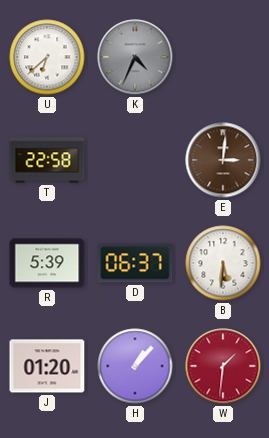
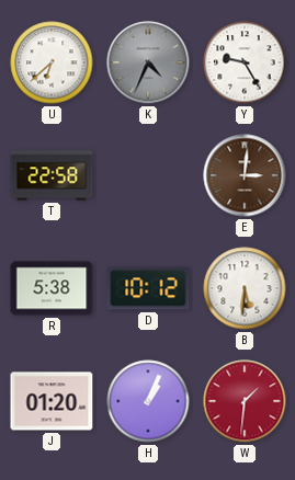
Y: none -> 9:25
R: 5:39 -> 5:38
D: 06:37 -> 10:12
H: 1:07 -> 1:04
